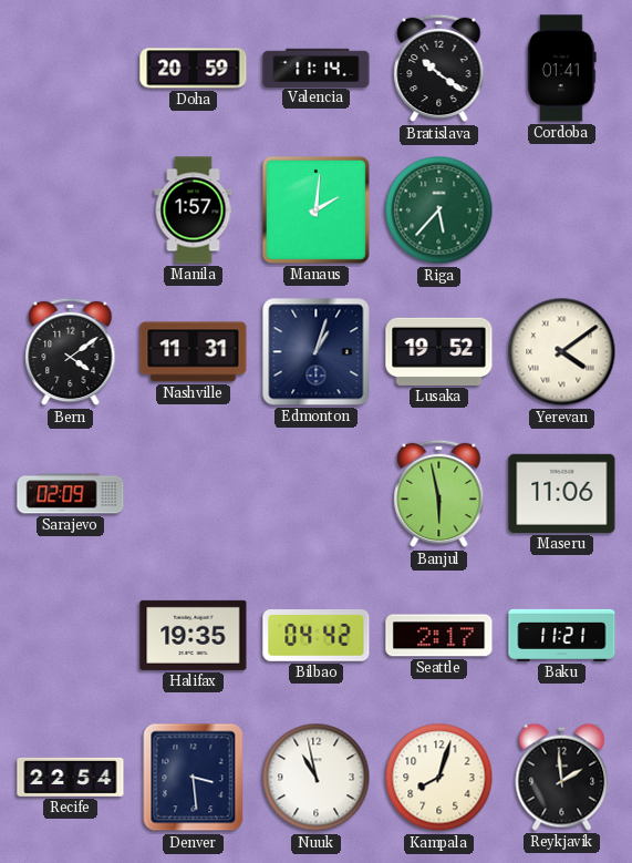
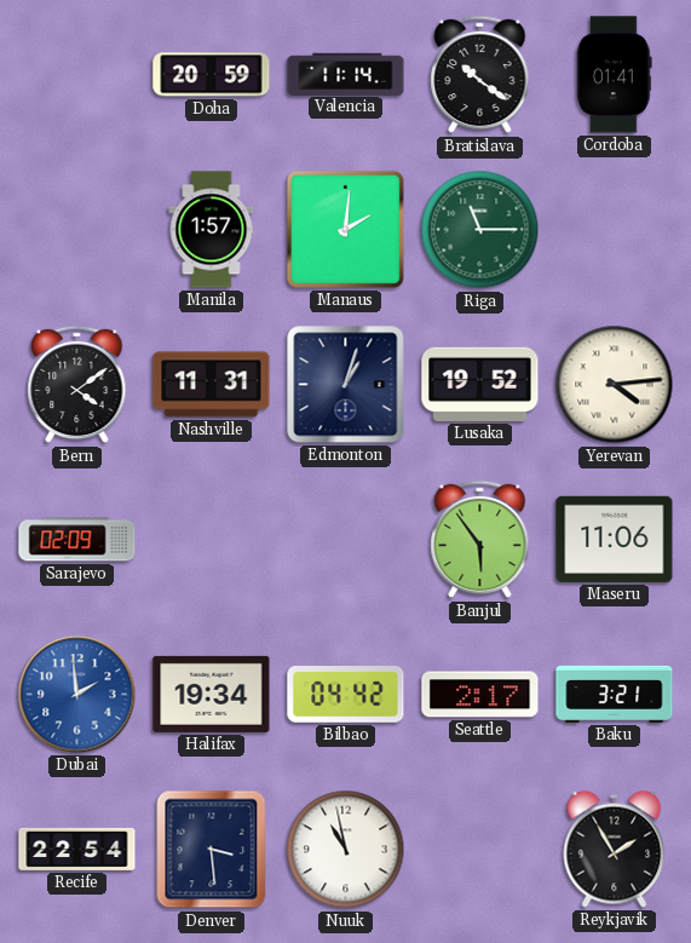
Riga: 5:37 -> 11:15
Yerevan: 4:09 -> 4:14
Banjul: 5:58 -> 5:54
Dubai: none -> 1:59
Halifax: 19:35 -> 19:34
Baku: 11:21 -> 3:21
Kampala: 8:03 -> none
Reykjavik: 1:59 -> 1:55
